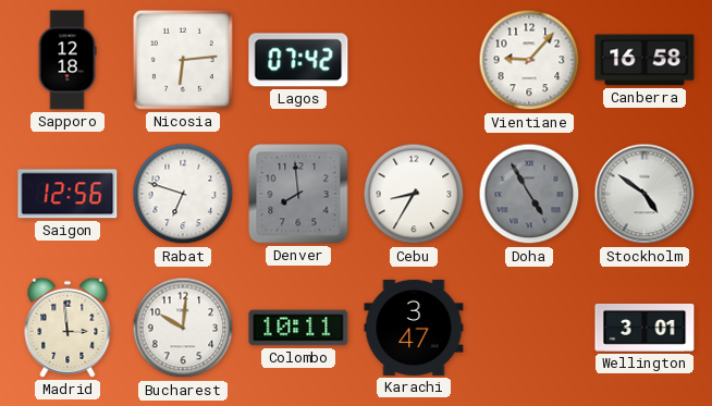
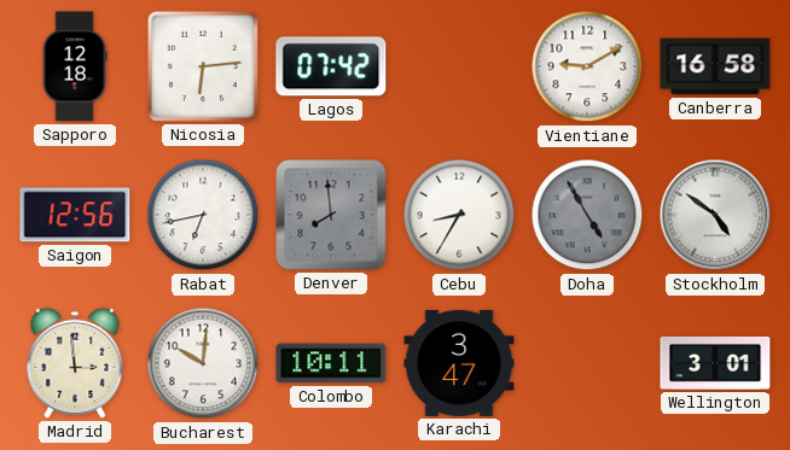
Vientiane: 9:07 -> 9:10
Rabat: 6:48 -> 6:43
